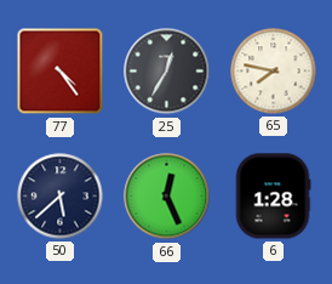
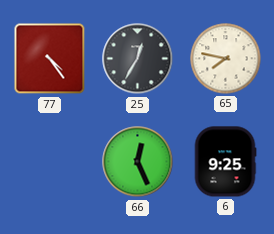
50: 5:38 -> none
6: 1:28 -> 9:25
